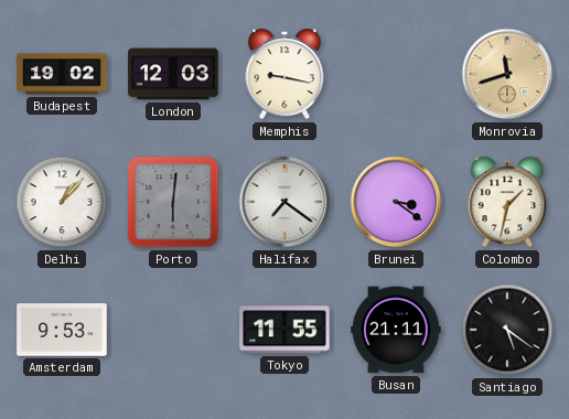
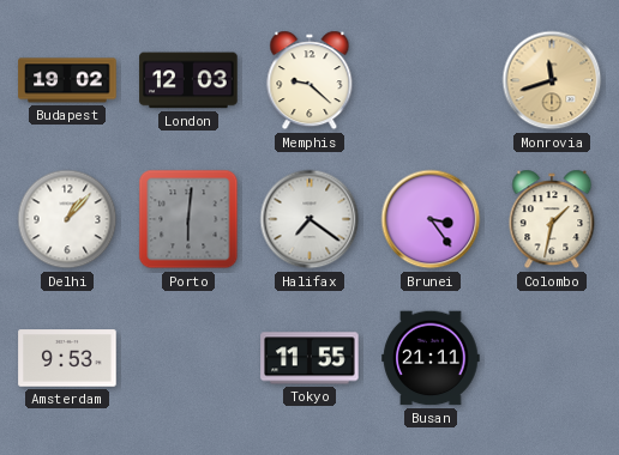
Memphis: 9:17 -> 9:22
Brunei: 3:21 -> 3:24
Santiago: 5:21 -> none
